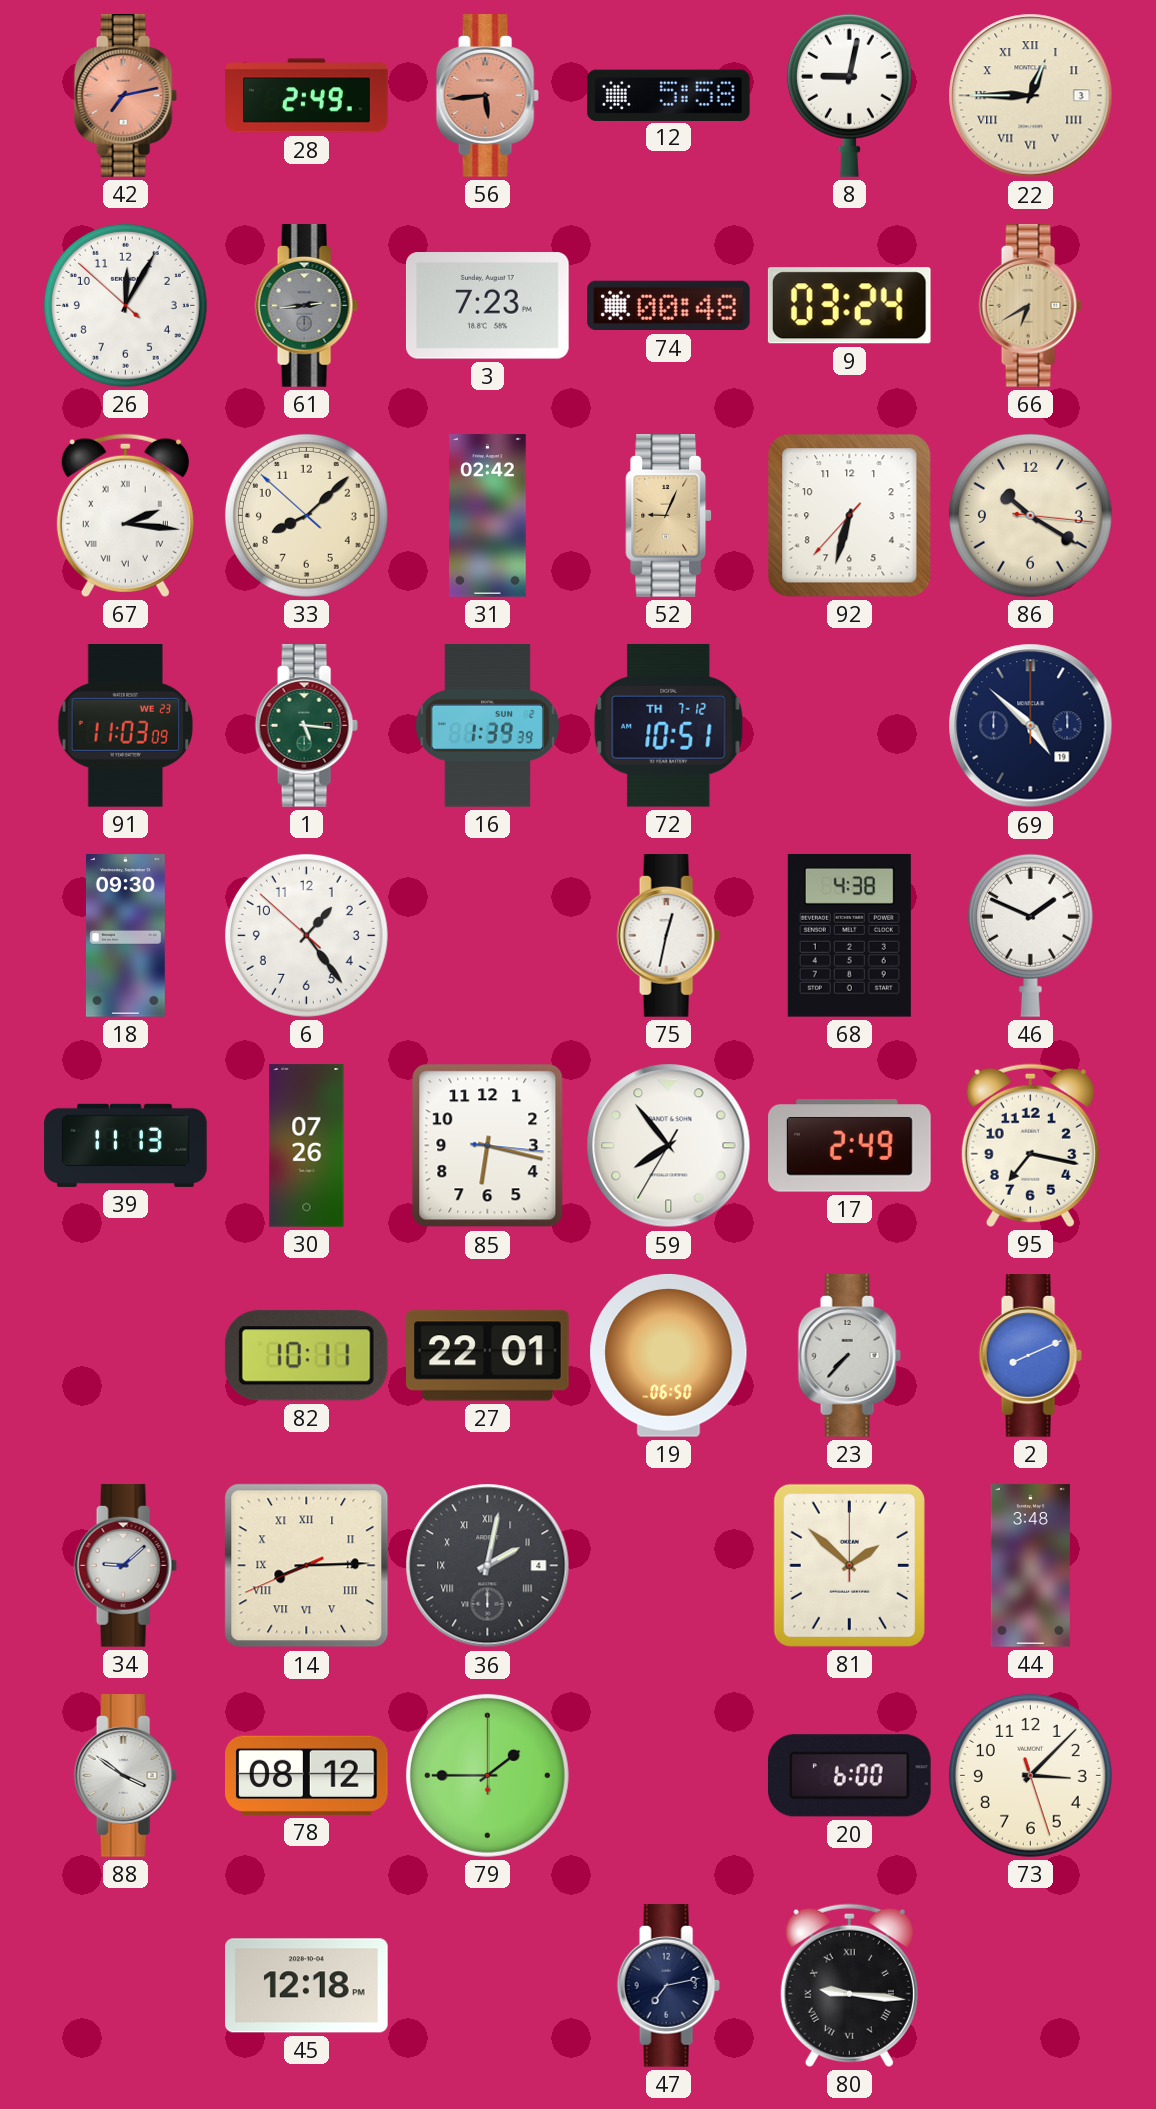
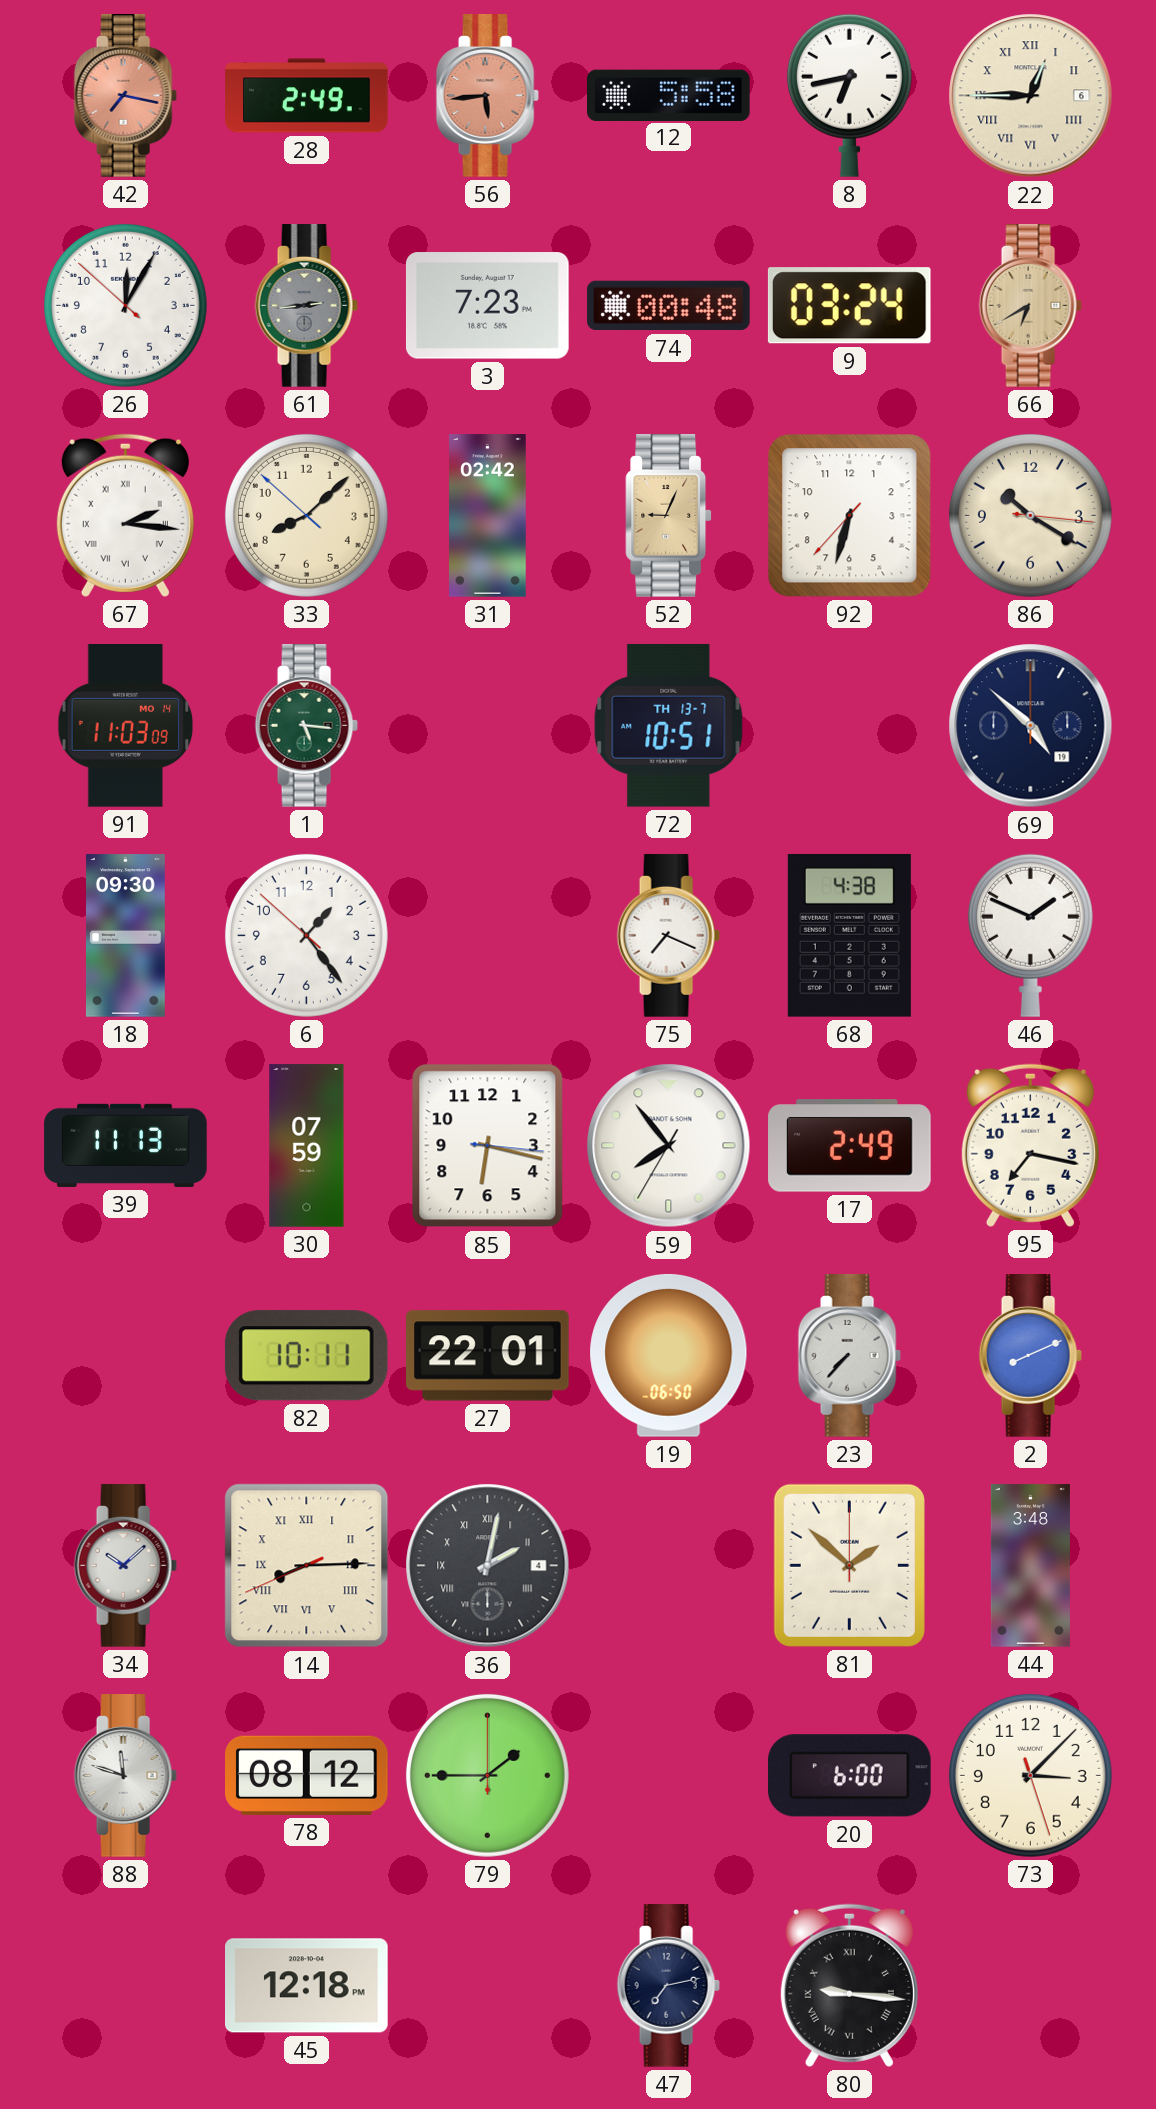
42: 7:13 -> 7:17
8: 9:02 -> 6:43
22 date: 3 -> 6
91 date: WE 23 -> MO 14
16: 1:39 -> none
72 date: TH 7-12 -> TH 13-7
75: 12:32 -> 7:19
30: 07:26 -> 07:59
34: 9:08 -> 10:08
88: 3:51 -> 11:48
